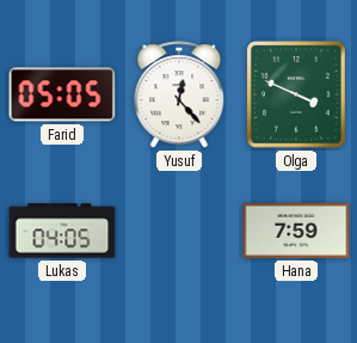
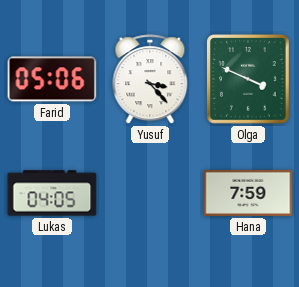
Farid: 05:05 -> 05:06
Yusuf: 12:23 -> 3:23
